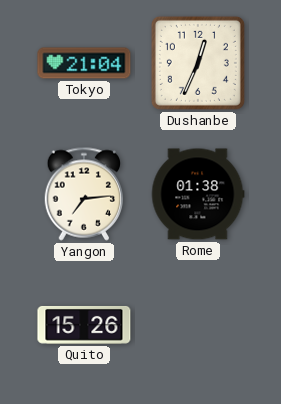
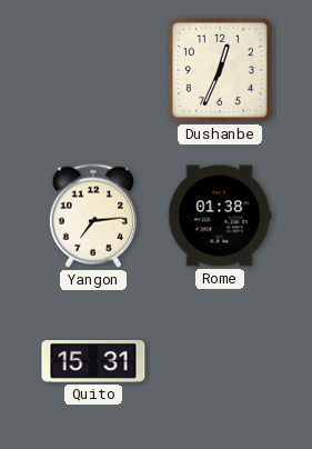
Tokyo: 21:04 -> none
Quito: 15:26 -> 15:31
